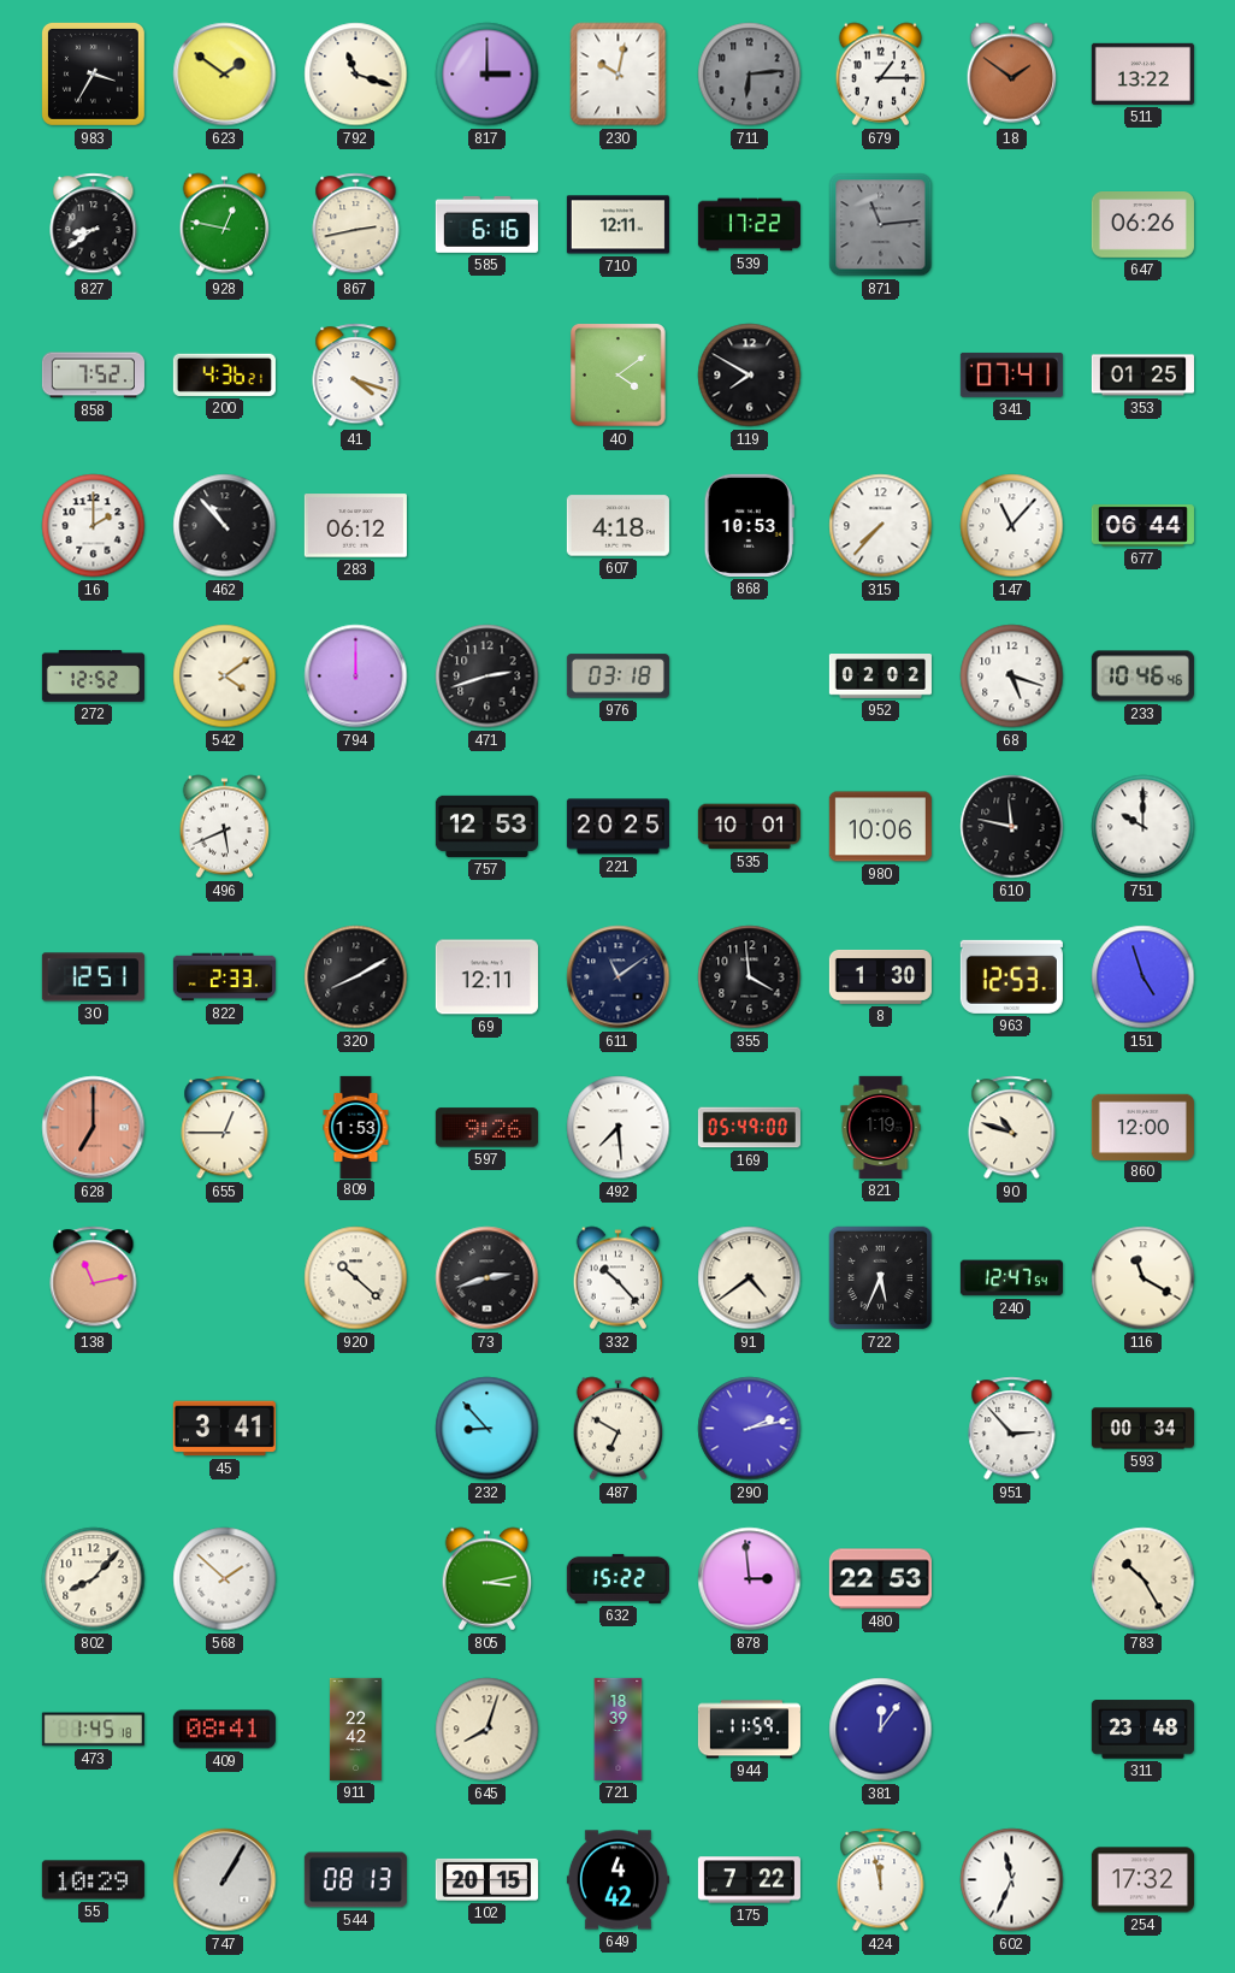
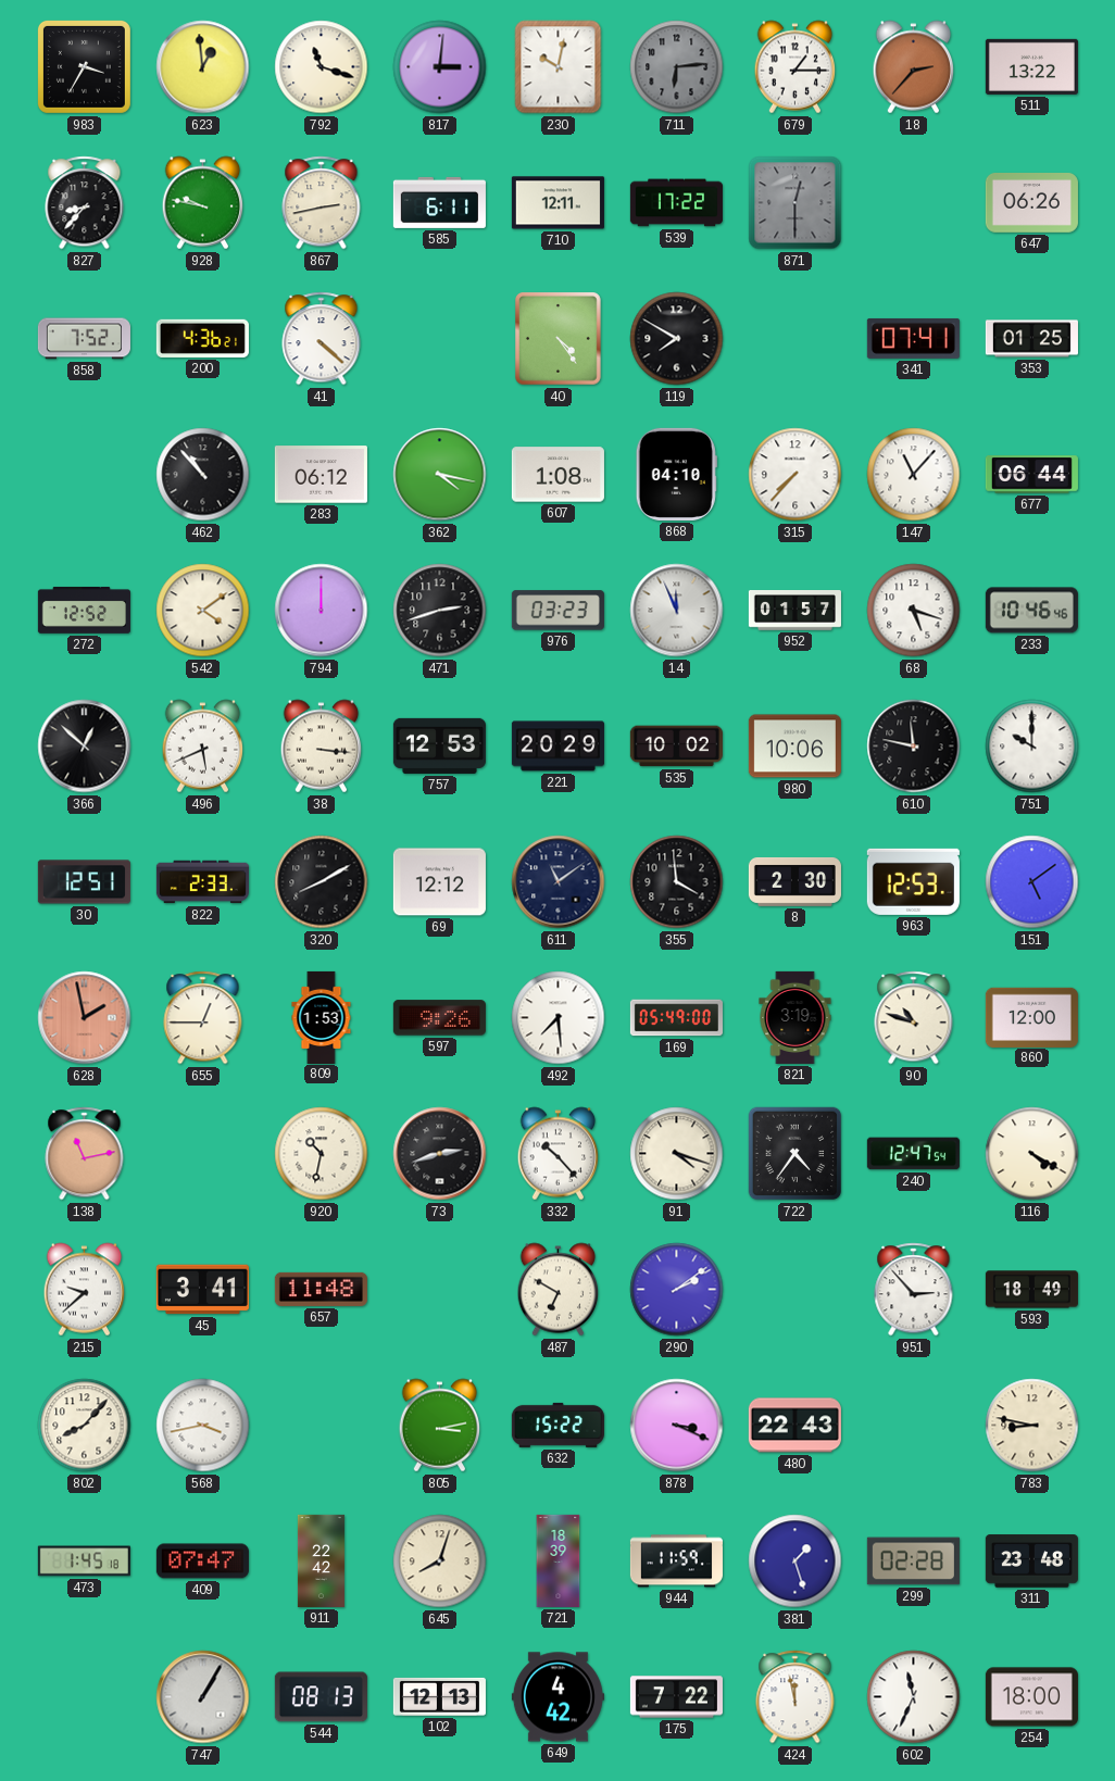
623: 1:51 -> 12:59
817: 3:00 -> 3:01
18: 1:51 -> 2:37
827: 8:39 -> 8:37
928: 12:47 -> 9:47
585: 6:16 -> 6:11
871: 11:14 -> 12:30
41: 4:18 -> 4:22
40: 4:09 -> 4:24
16: 2:00 -> none
362: none -> 4:17
607: 4:18 -> 1:08
868: 10:53 -> 04:10
976: 03:18 -> 03:23
14: none -> 11:56
952: 02:02 -> 01:57
366: none -> 12:52
38: none -> 3:16
221: 20:25 -> 20:29
535: 10:01 -> 10:02
69: 12:11 -> 12:12
8: 1:30 -> 2:30
151: 4:57 -> 5:09
628: 7:00 -> 1:58
821: 1:19 -> 3:19
920: 10:22 -> 10:32
91: 4:39 -> 4:18
722: 5:34 -> 4:36
116: 11:20 -> 4:20
215: none -> 9:38
657: none -> 11:48
232: 8:53 -> none
290: 2:13 -> 2:09
593: 00:34 -> 18:49
568: 1:52 -> 3:43
878: 2:59 -> 3:19
480: 22:53 -> 22:43
783: 10:25 -> 8:47
409: 08:41 -> 07:47
381: 12:06 -> 1:27
299: none -> 02:28
55: 10:29 -> none
102: 20:15 -> 12:13
254: 17:32 -> 18:00
